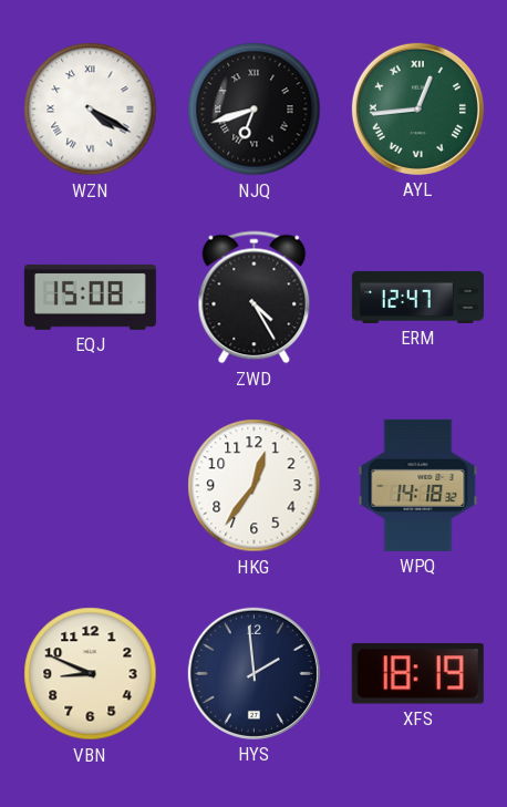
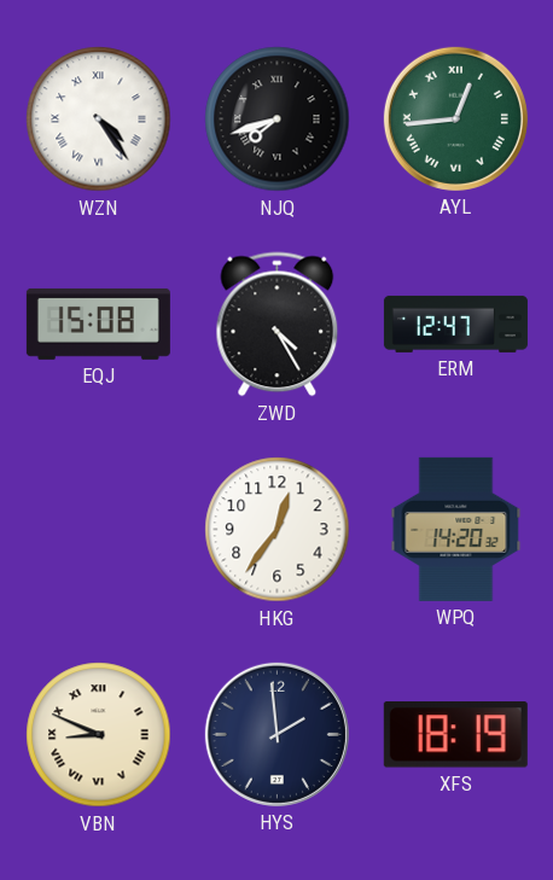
WZN: 4:20 -> 4:24
NJQ: 6:42 -> 7:42
WPQ: 14:18 -> 14:20
VBN numerals: Arabic -> Roman
